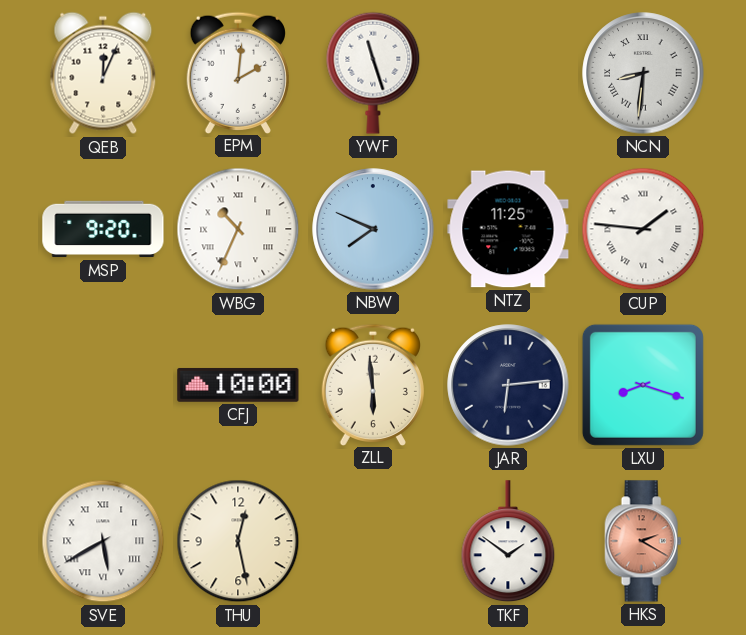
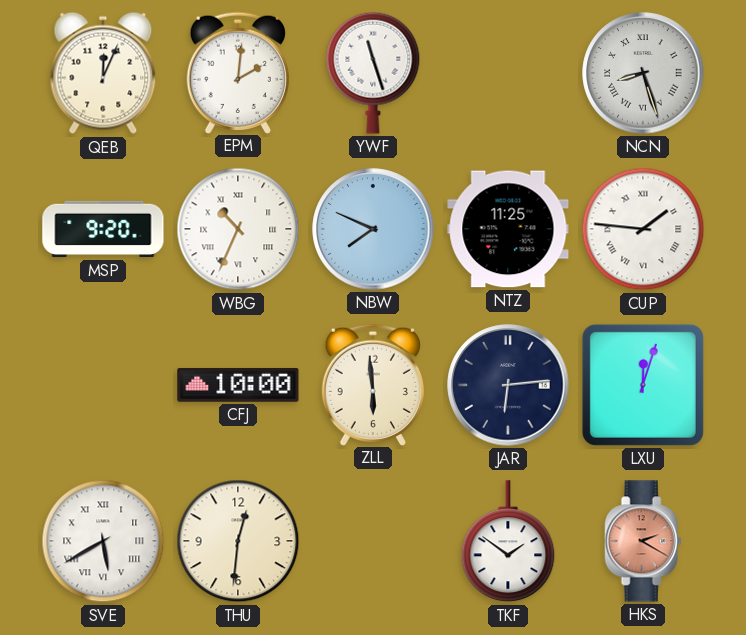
NCN: 8:31 -> 8:27
LXU: 8:18 -> 12:03
THU: 12:28 -> 12:31
